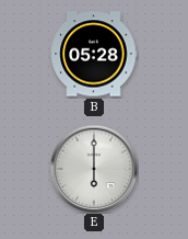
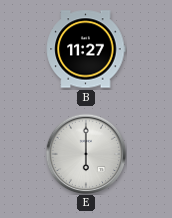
B: 05:28 -> 11:27
